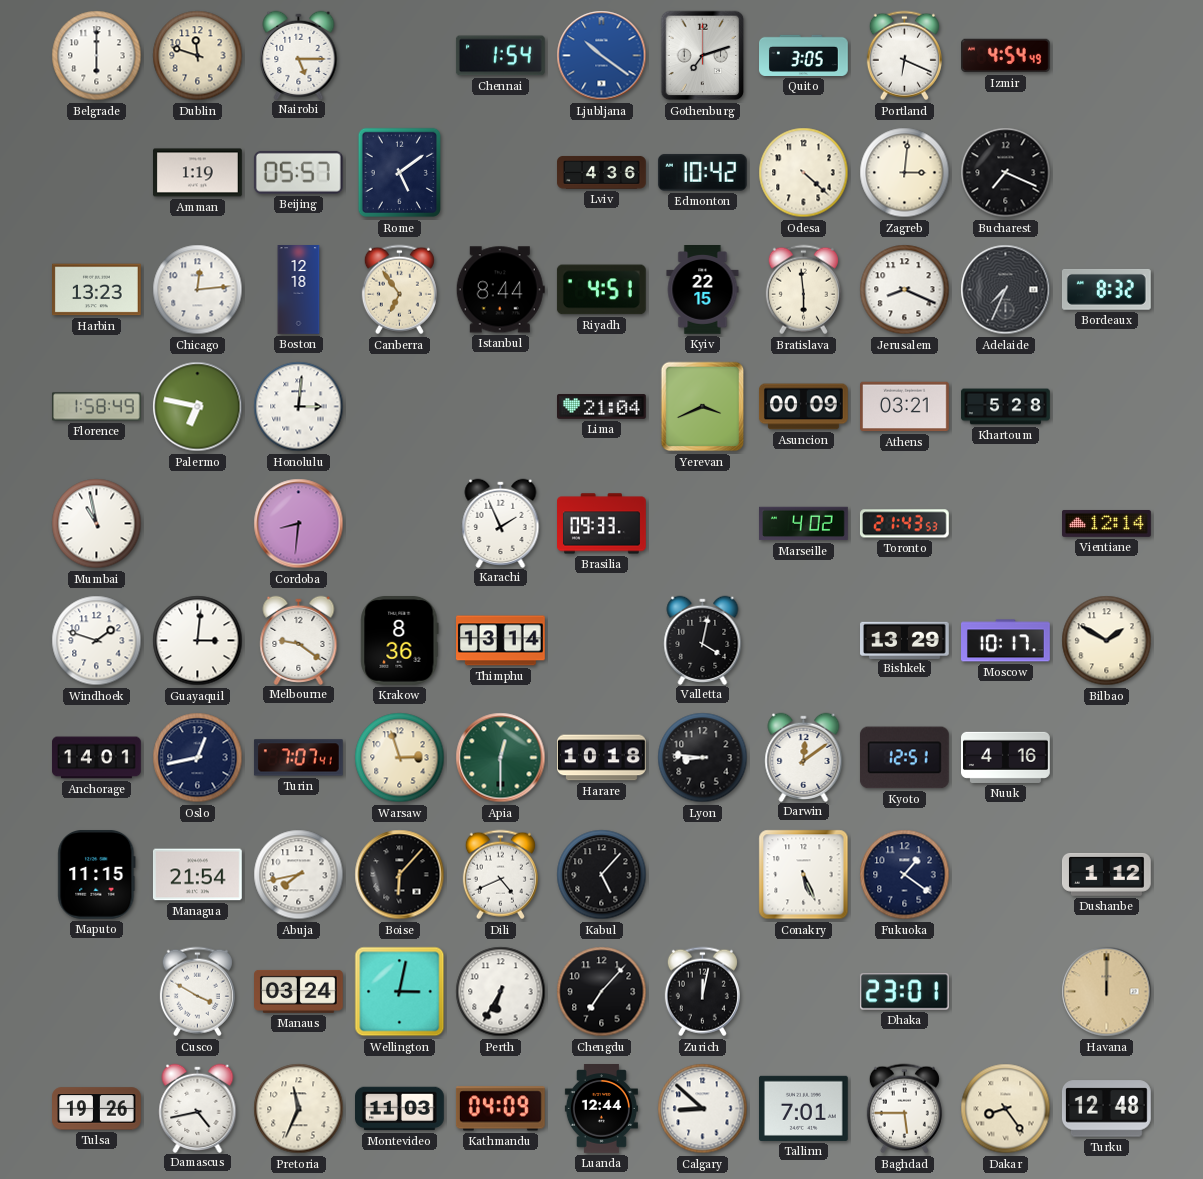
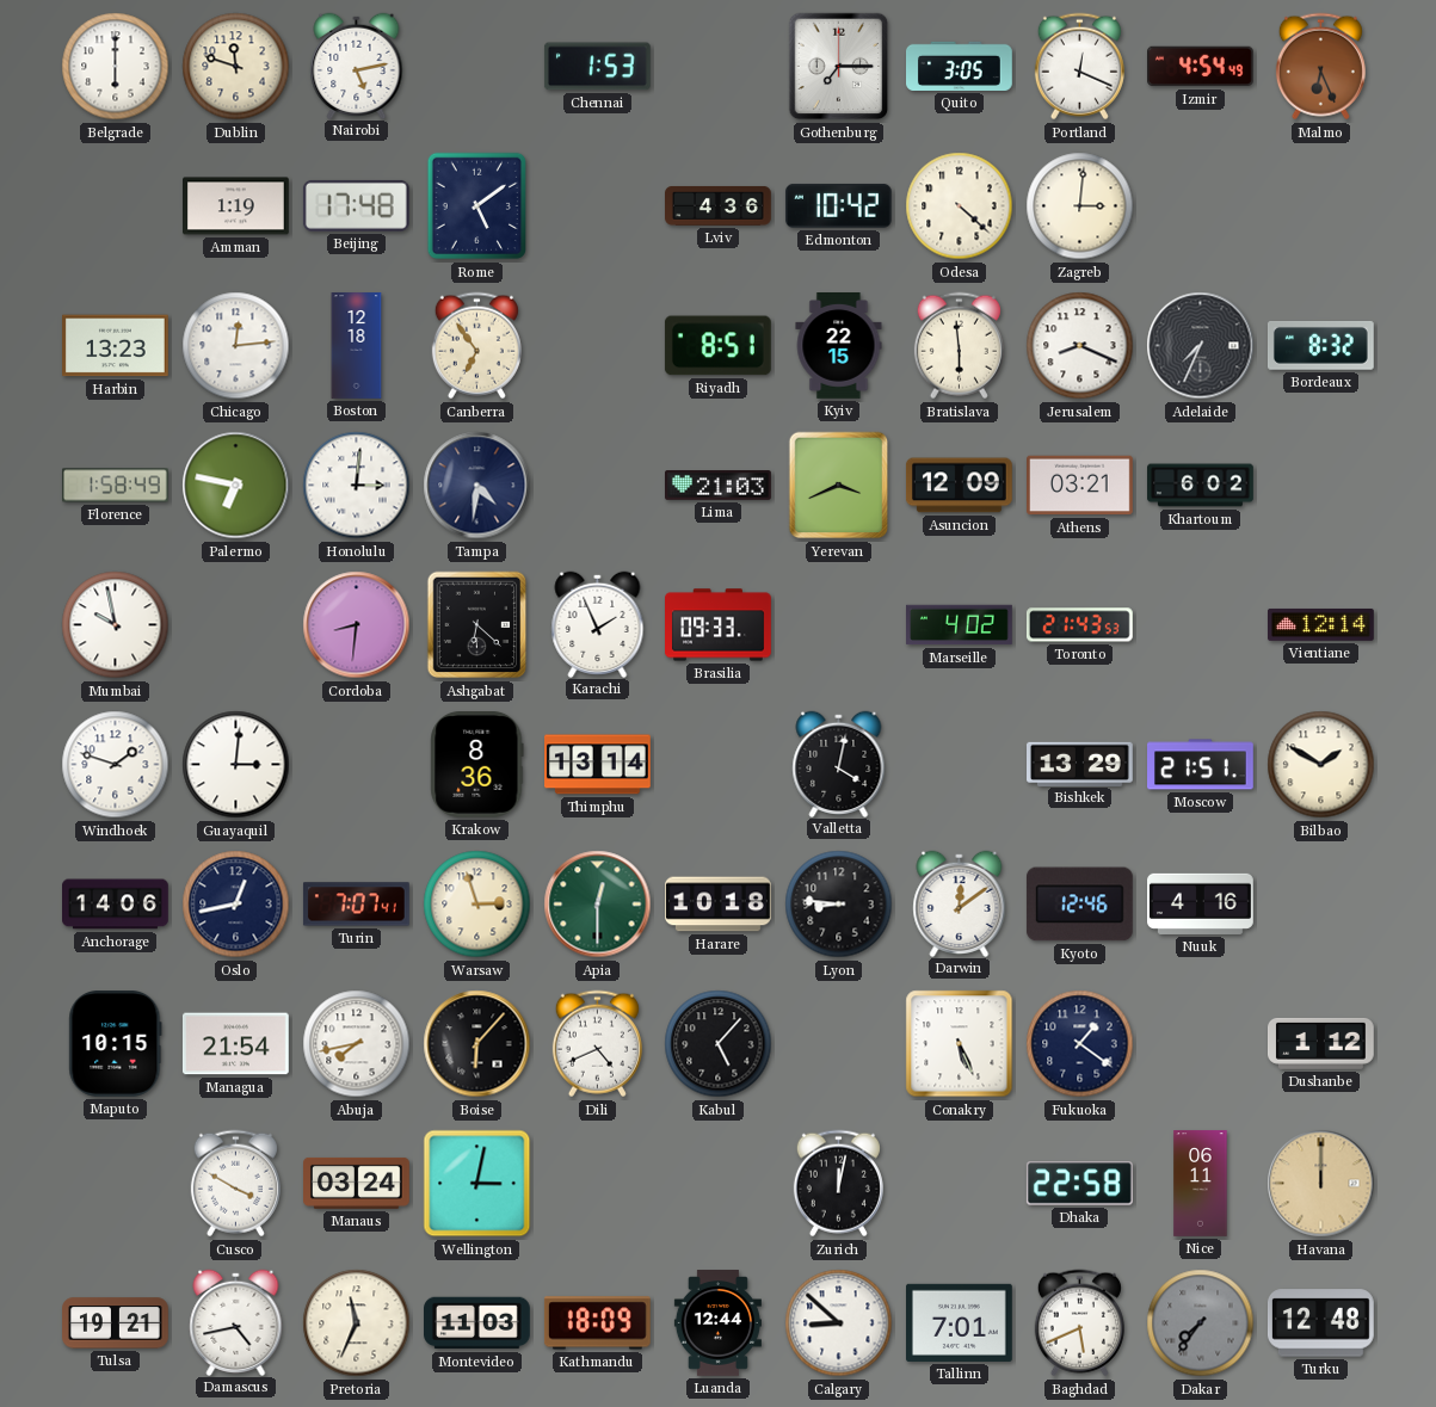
Nairobi: 5:15 -> 5:13
Chennai: 1:54 -> 1:53
Ljubljana: 10:21 -> none
Gothenburg: 7:12 -> 7:15
Portland: 6:19 -> 12:19
Malmo: none -> 6:26
Beijing: 05:57 -> 17:48
Bucharest: 7:19 -> none
Istanbul: 8:44 -> none
Riyadh: 4:51 -> 8:51
Tampa: none -> 4:31
Lima: 21:04 -> 21:03
Asuncion: 00:09 -> 12:09
Khartoum: 5:28 -> 6:02
Mumbai: 10:58 -> 9:58
Ashgabat: none -> 6:22
Melbourne: 9:21 -> none
Moscow: 10:17 -> 21:51
Anchorage: 14:01 -> 14:06
Kyoto: 12:51 -> 12:46
Maputo: 11:15 -> 10:15
Perth: 6:35 -> none
Chengdu: 7:07 -> none
Dhaka: 23:01 -> 22:58
Nice: none -> 06:11
Tulsa: 19:26 -> 19:21
Kathmandu: 04:09 -> 18:09
Baghdad: 5:45 -> 5:41
Dakar: 8:24 -> 7:36
Dakar dial: cream -> grey
